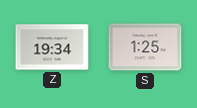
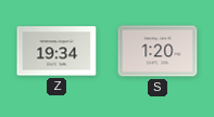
S: 1:25 -> 1:20
